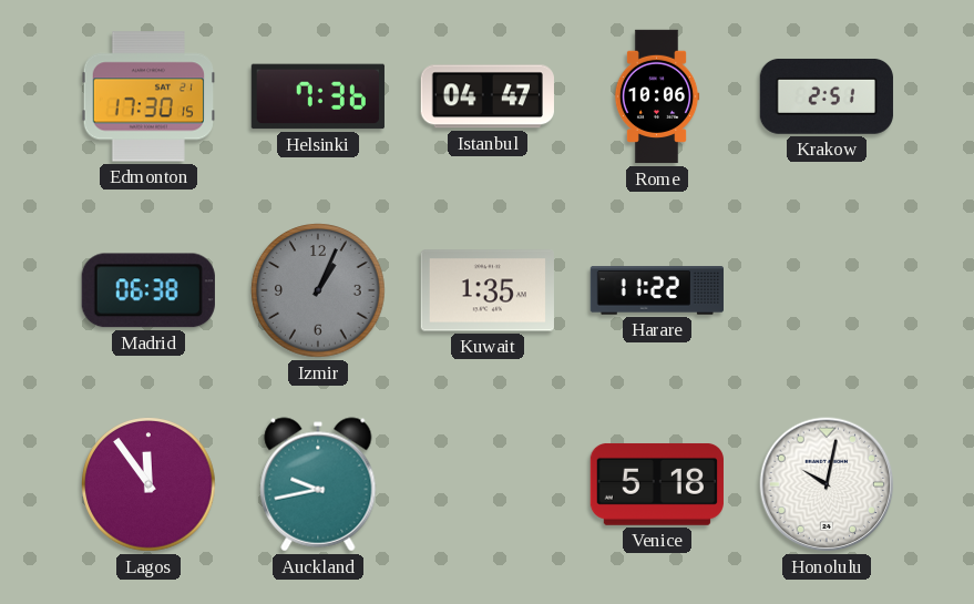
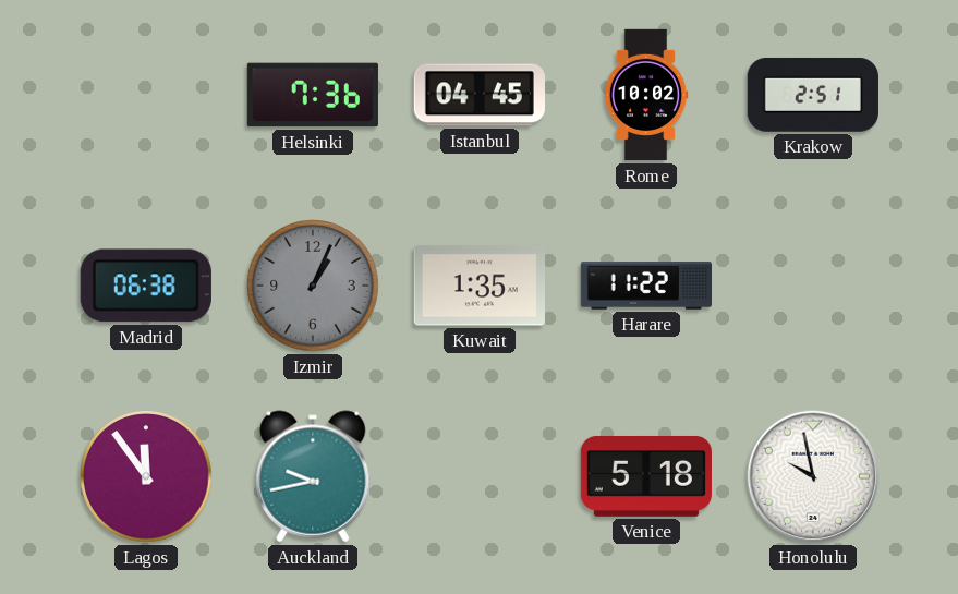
Edmonton: 17:30 -> none
Istanbul: 04:47 -> 04:45
Rome: 10:06 -> 10:02
Honolulu: 10:02 -> 9:58
